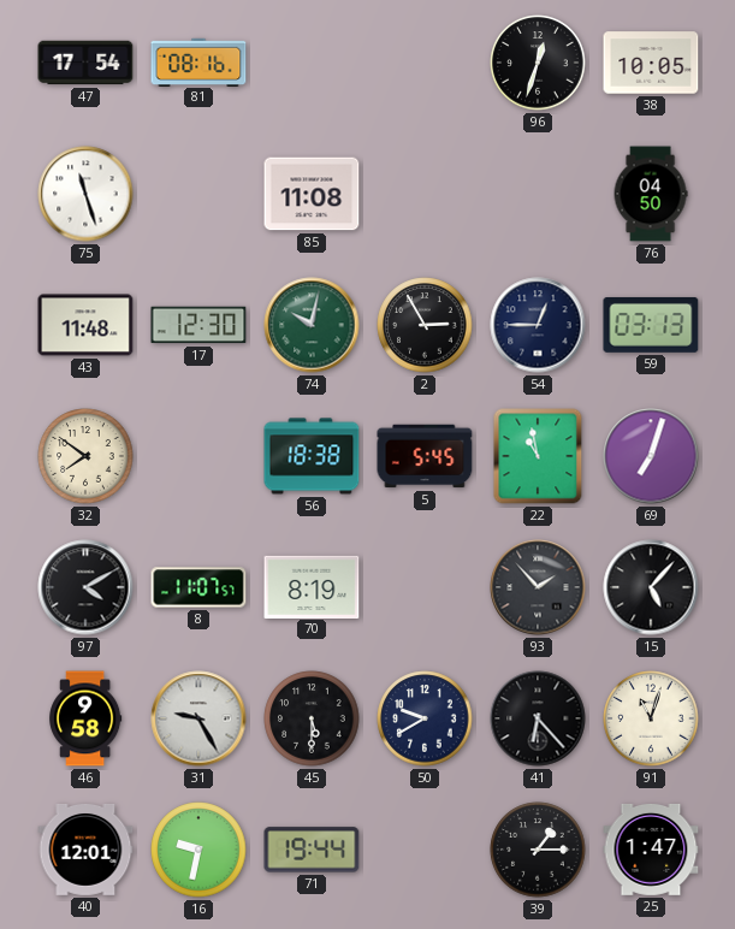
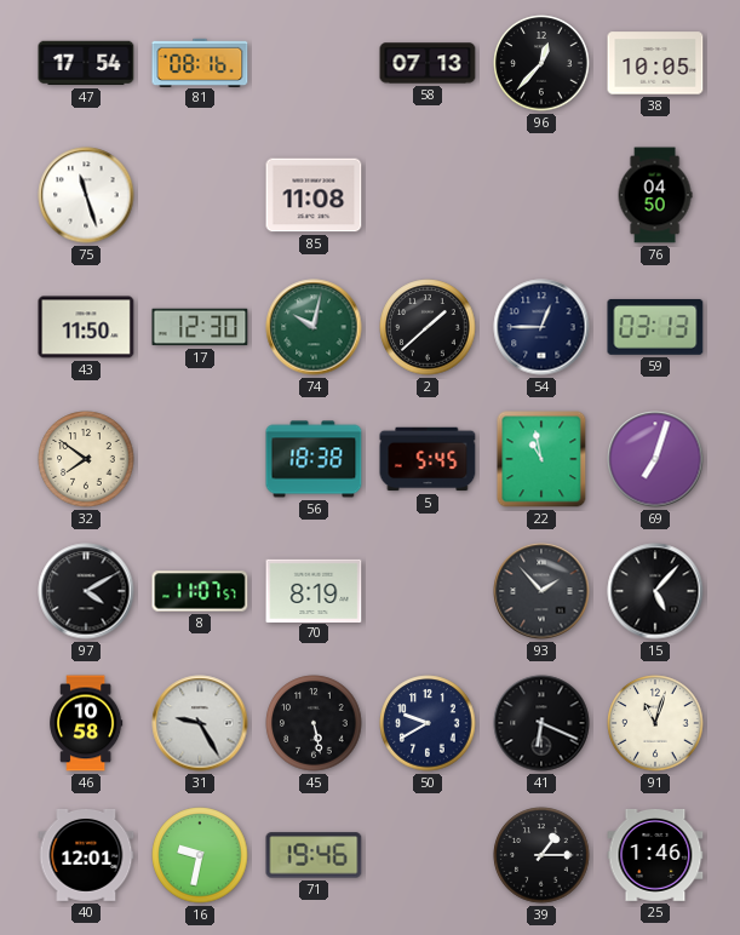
58: none -> 07:13
96: 12:33 -> 12:37
43: 11:48 -> 11:50
2: 2:55 -> 1:38
46: 9:58 -> 10:58
45: 5:30 -> 5:28
41: 6:23 -> 6:19
71: 19:44 -> 19:46
25: 1:47 -> 1:46
